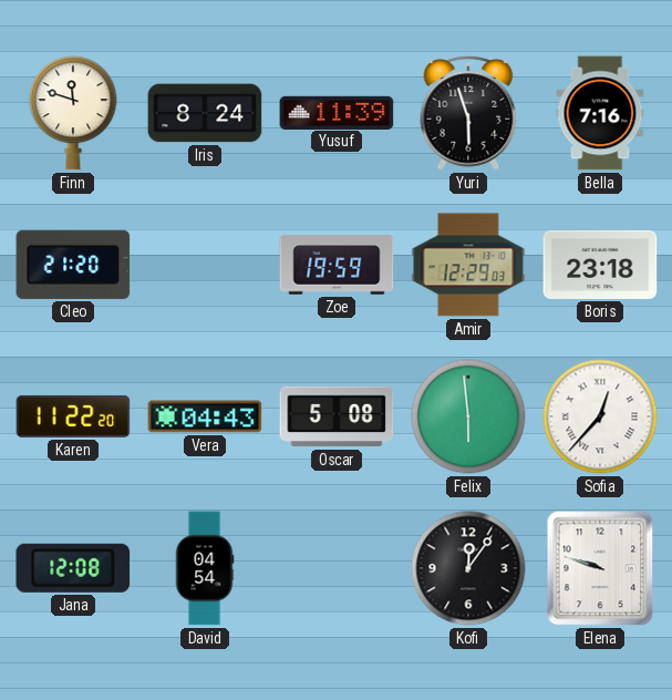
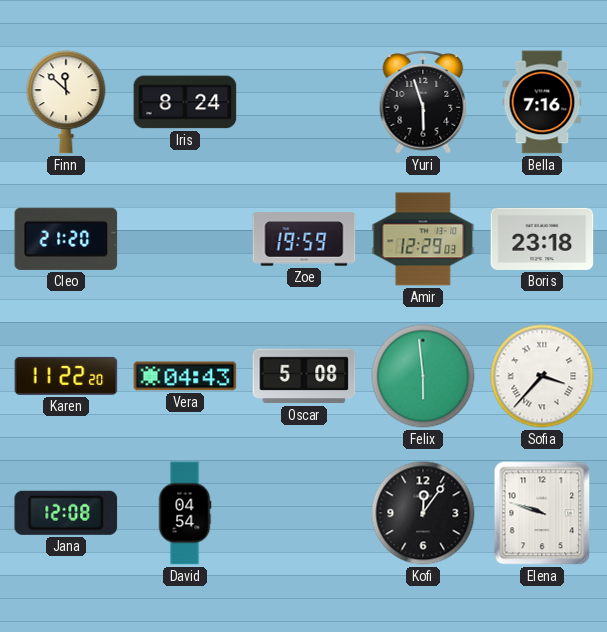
Finn: 11:48 -> 11:52
Yusuf: 11:39 -> none
Sofia: 12:37 -> 3:37
